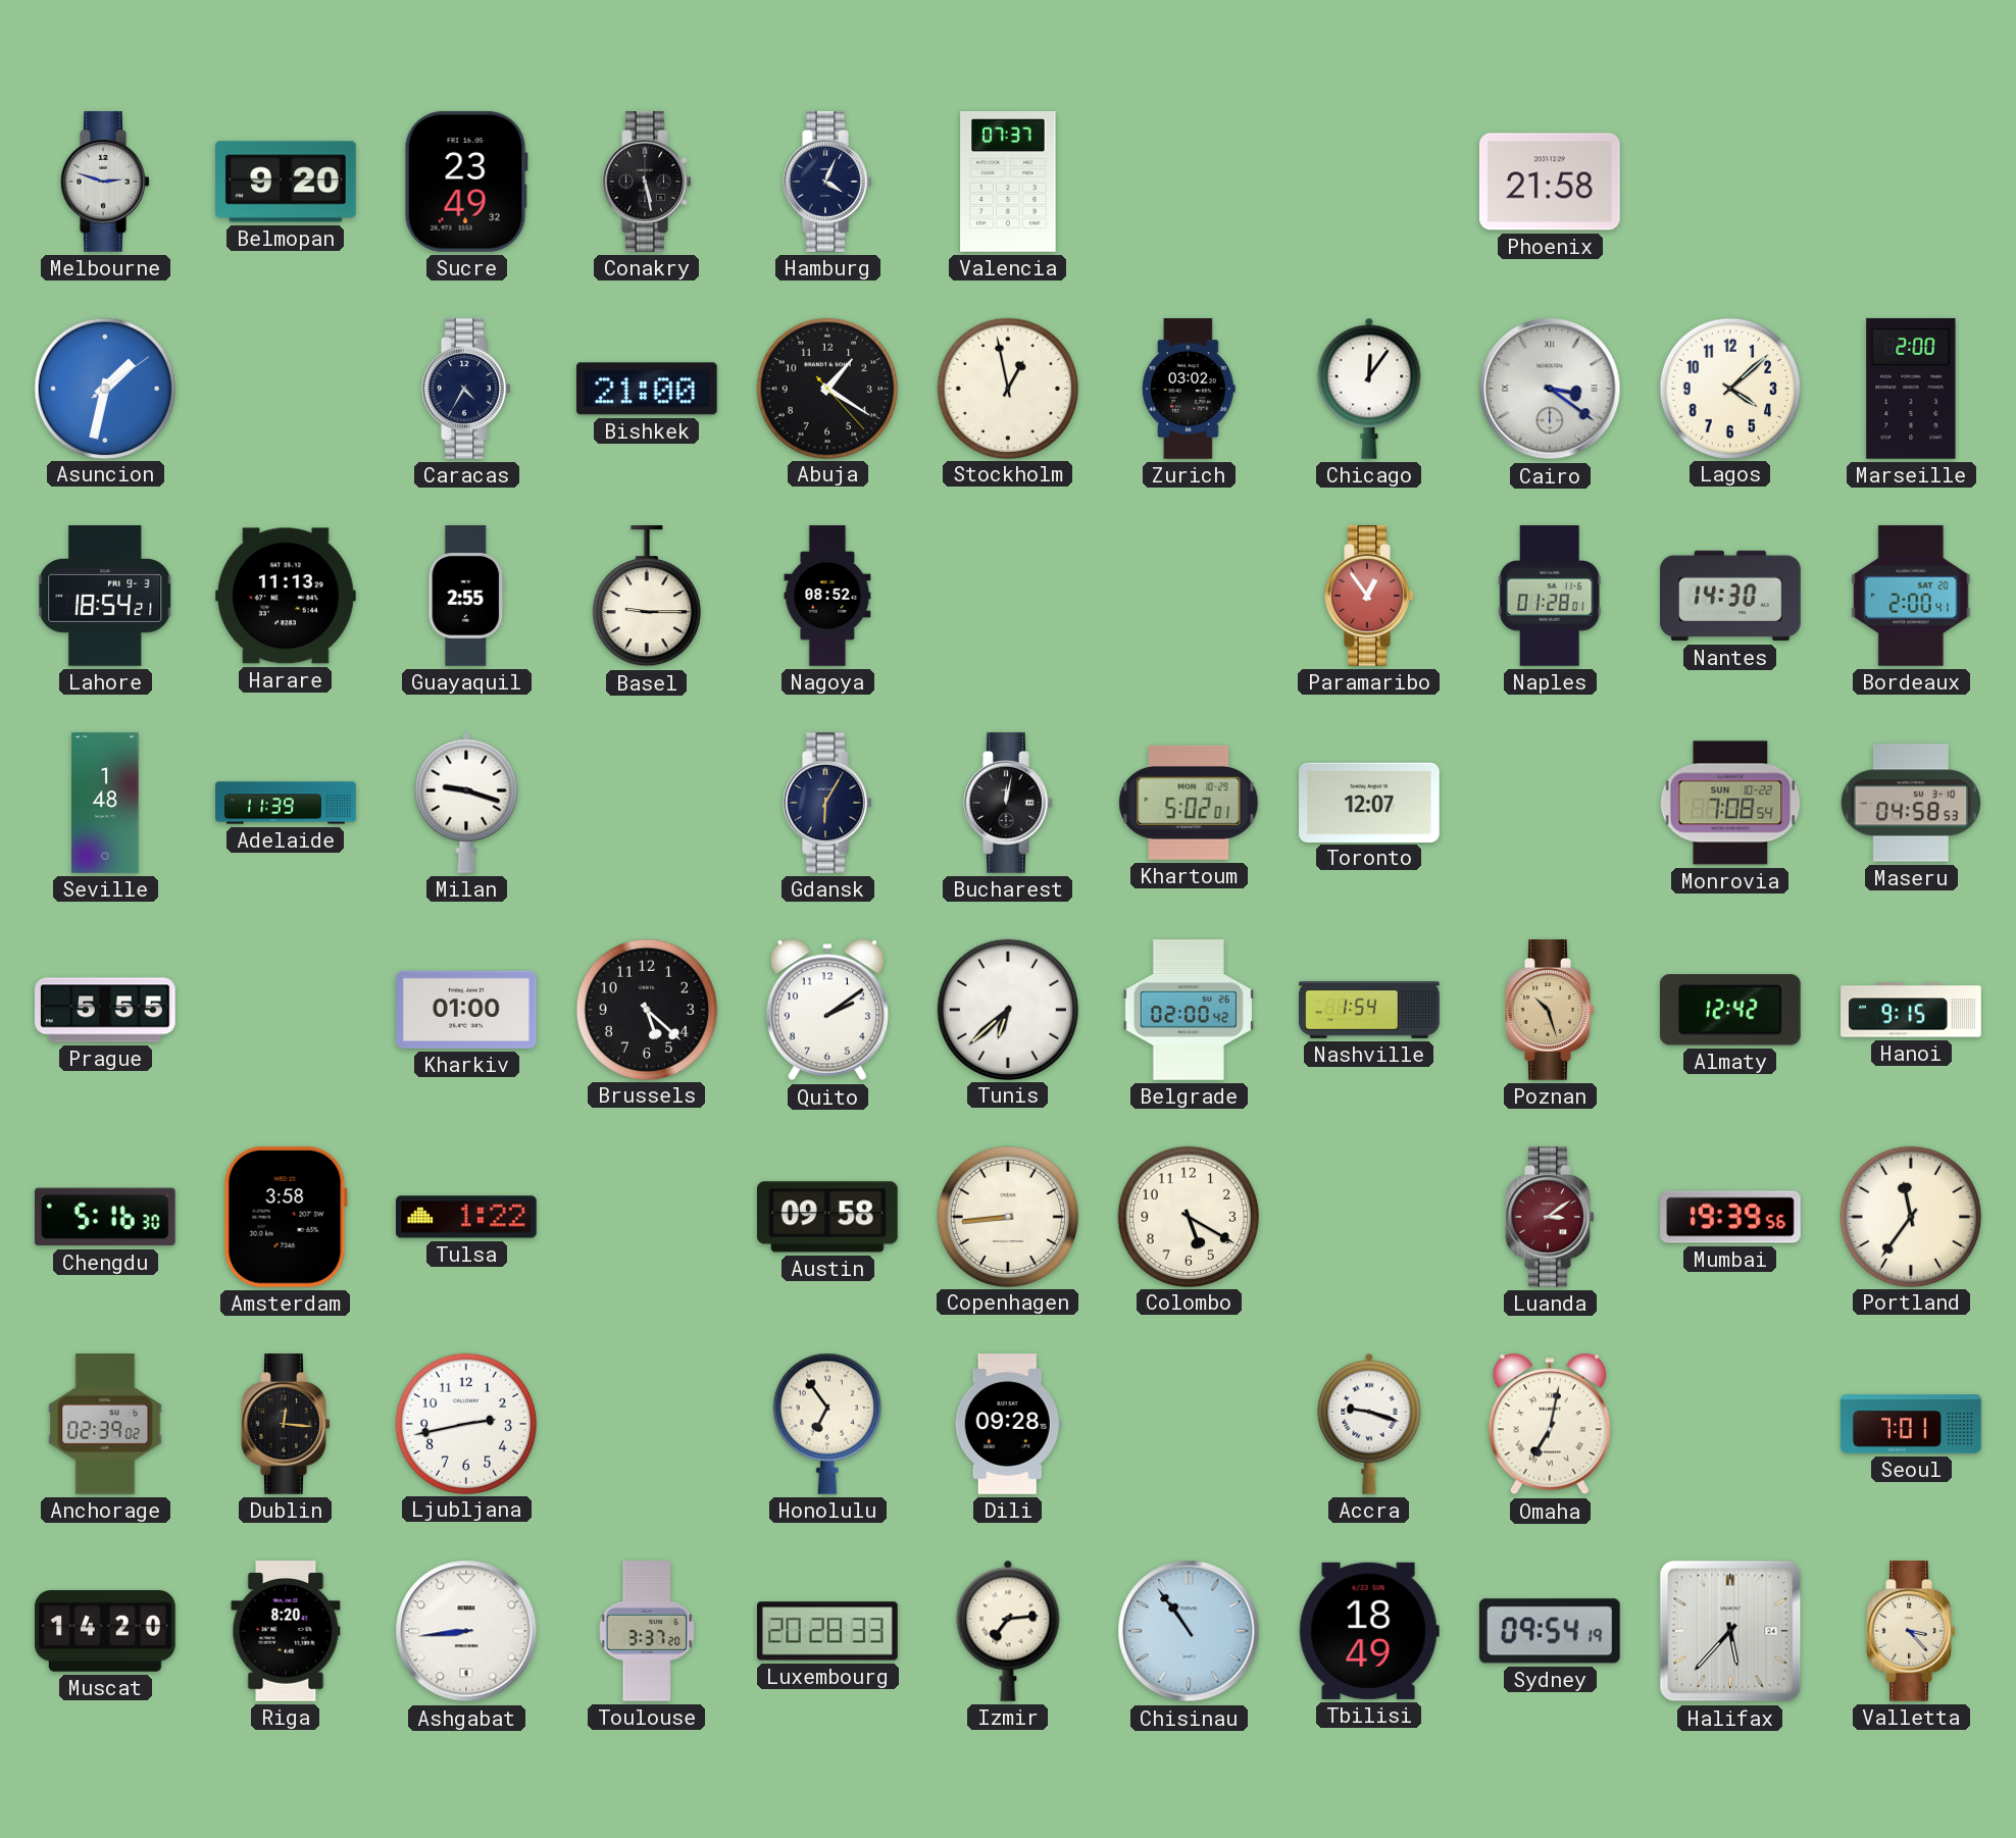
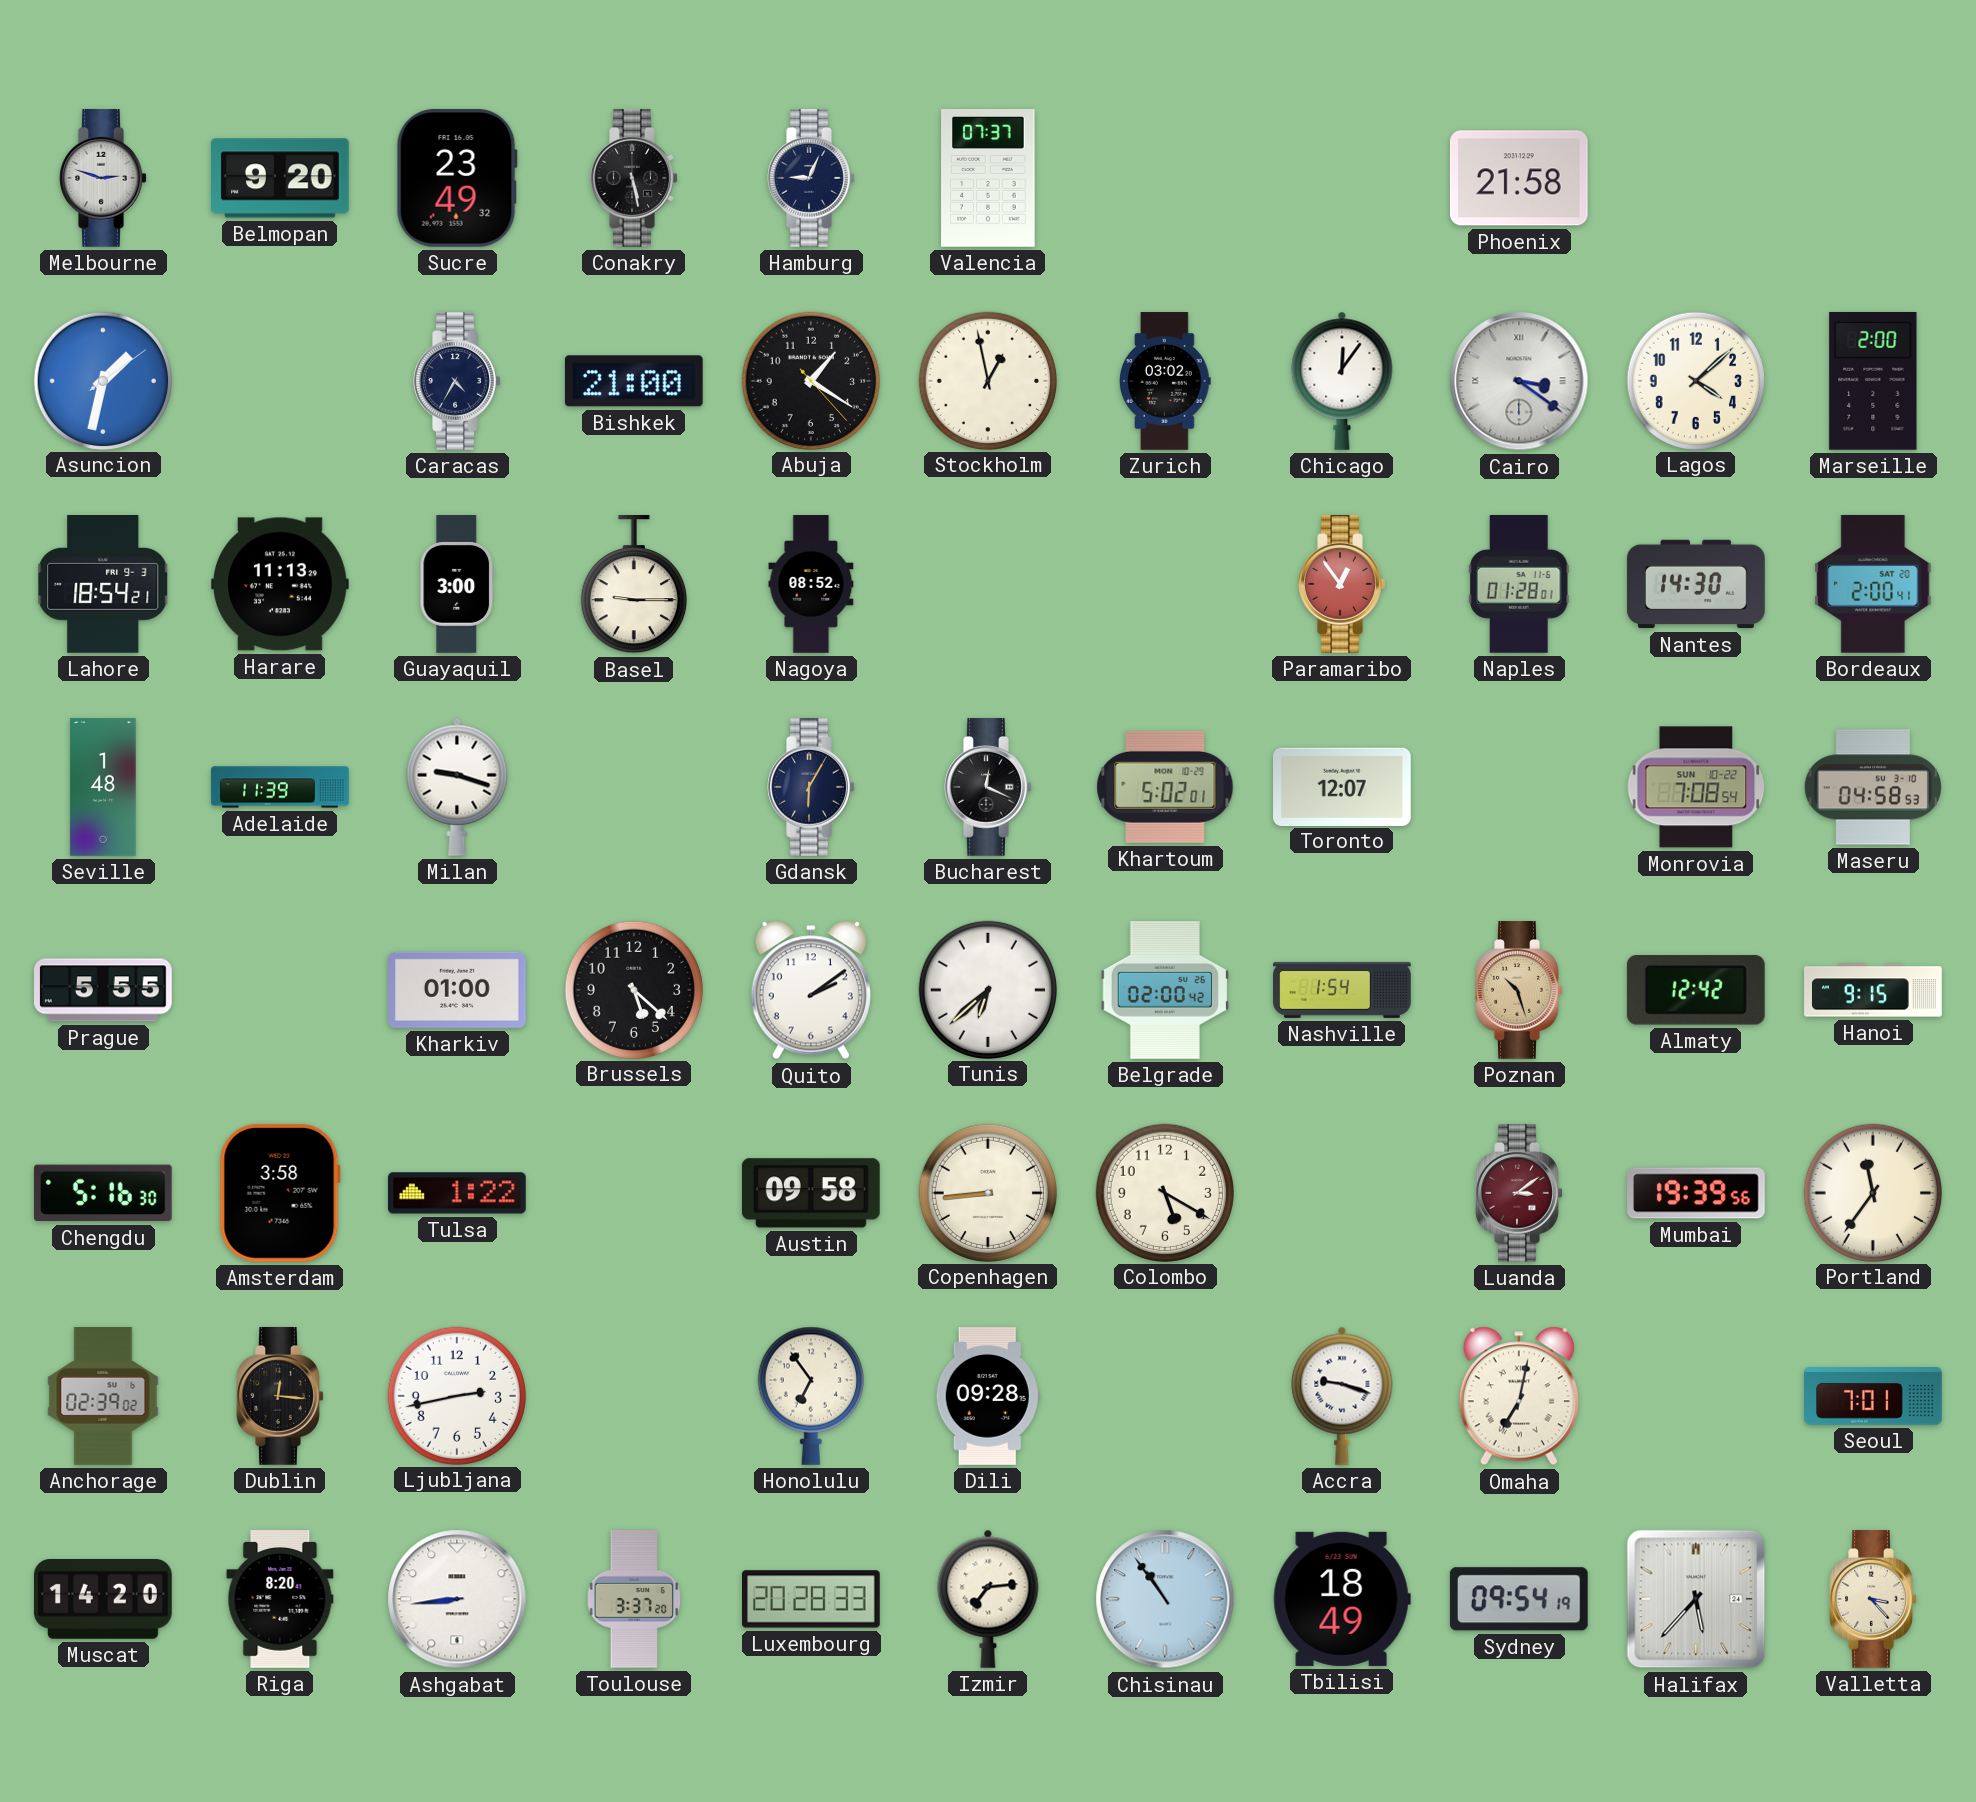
Hamburg: 4:04 -> 9:04
Guayaquil: 2:55 -> 3:00
Bucharest: 12:02 -> 12:19
